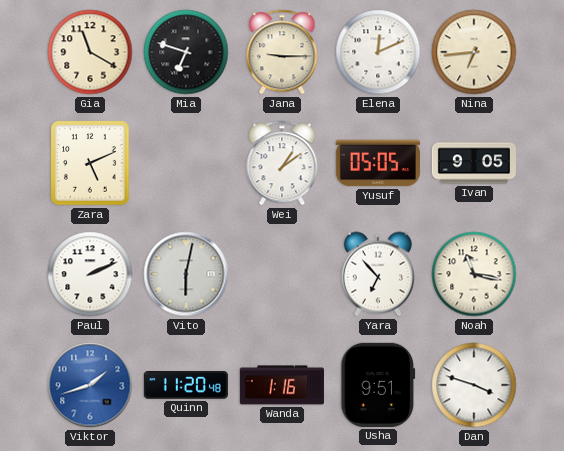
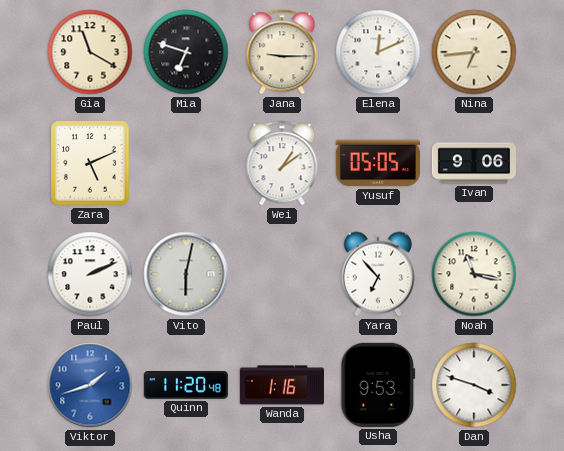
Ivan: 9:05 -> 9:06
Usha: 9:51 -> 9:53
